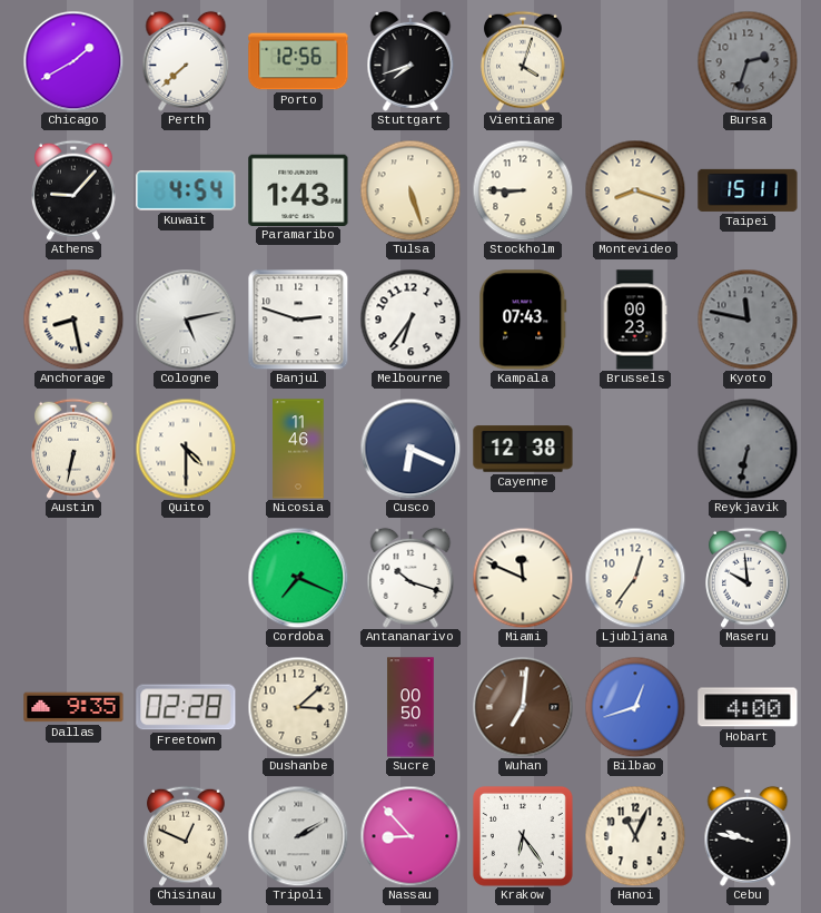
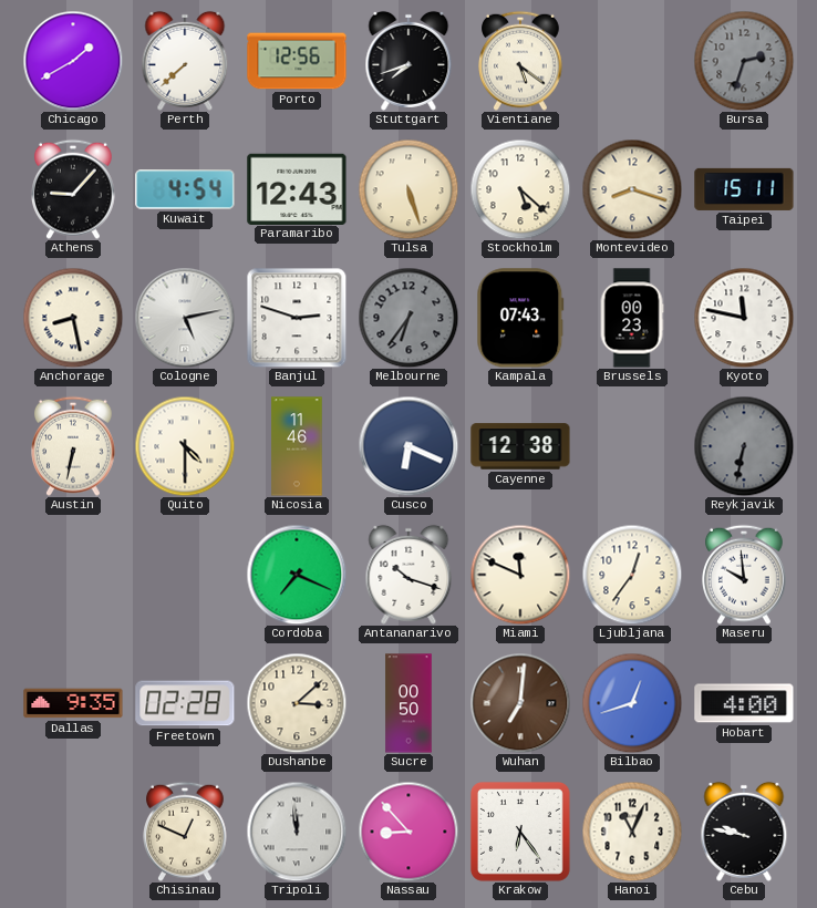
Vientiane: 4:03 -> 5:21
Paramaribo: 1:43 -> 12:43
Stockholm: 8:45 -> 5:22
Melbourne dial: white -> grey
Kyoto dial: grey -> white
Tripoli: 2:10 -> 11:59
